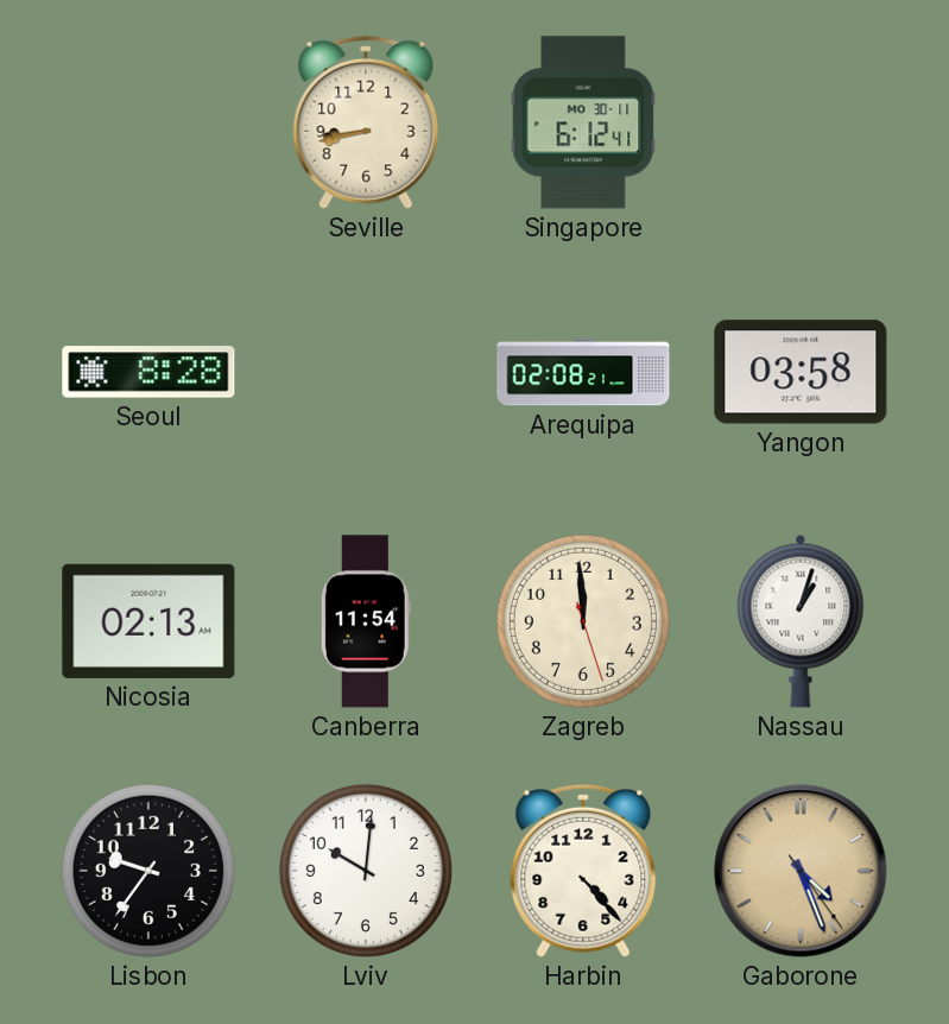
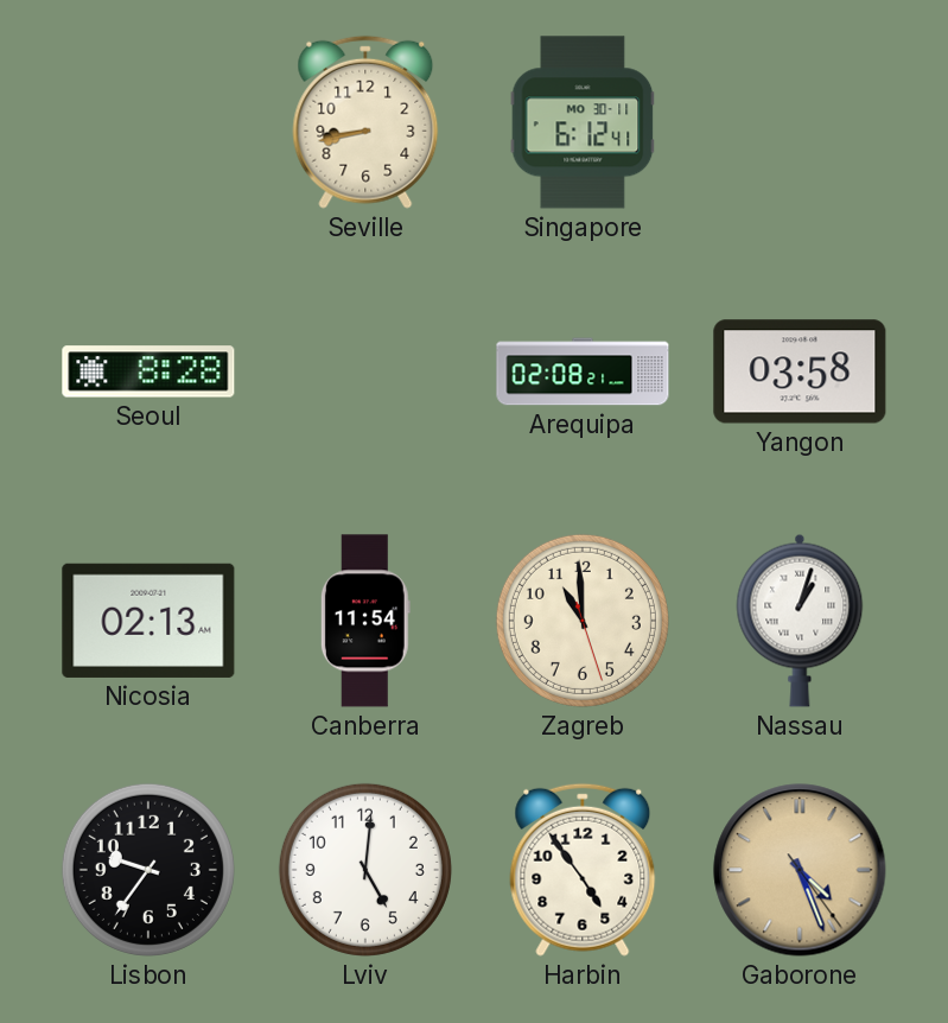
Zagreb: 11:59 -> 10:59
Lviv: 10:01 -> 5:01
Harbin: 4:23 -> 4:54
